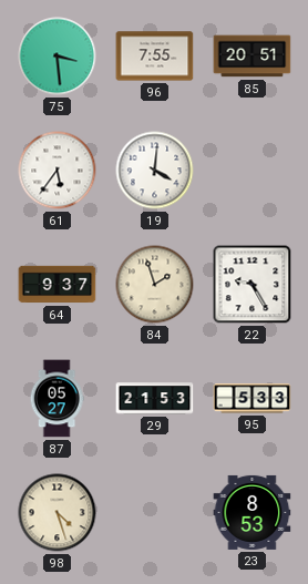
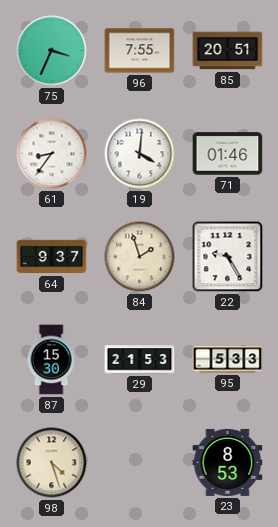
75: 3:29 -> 3:34
61: 5:36 -> 8:36
71: none -> 01:46
87: 05:27 -> 15:30
